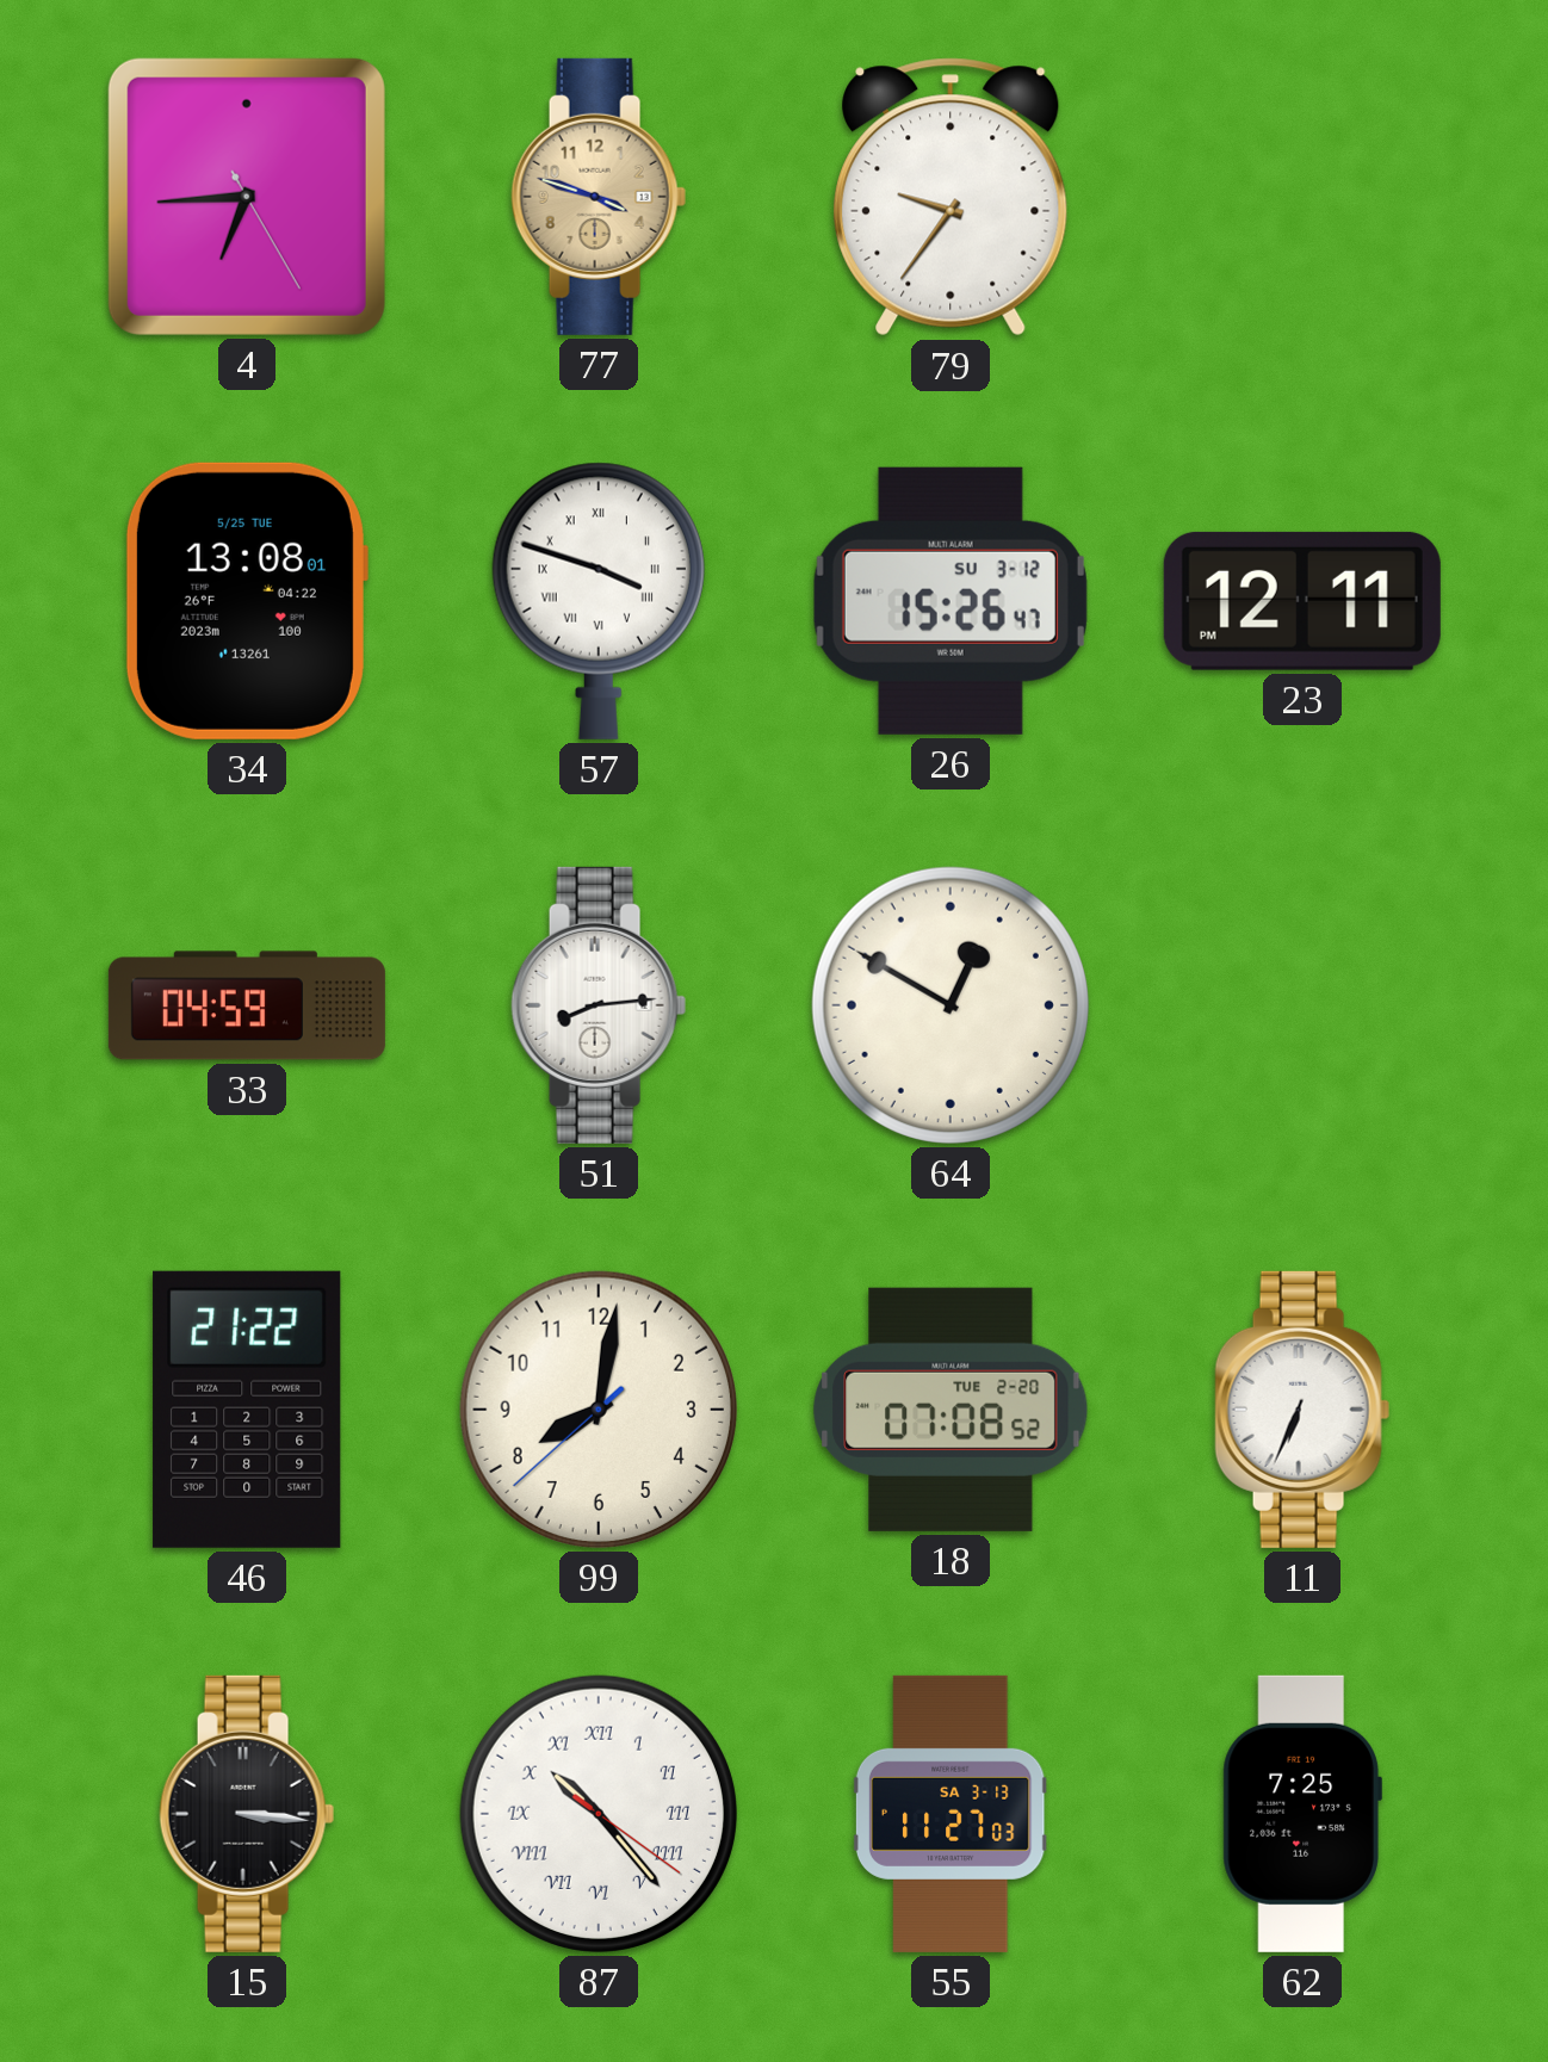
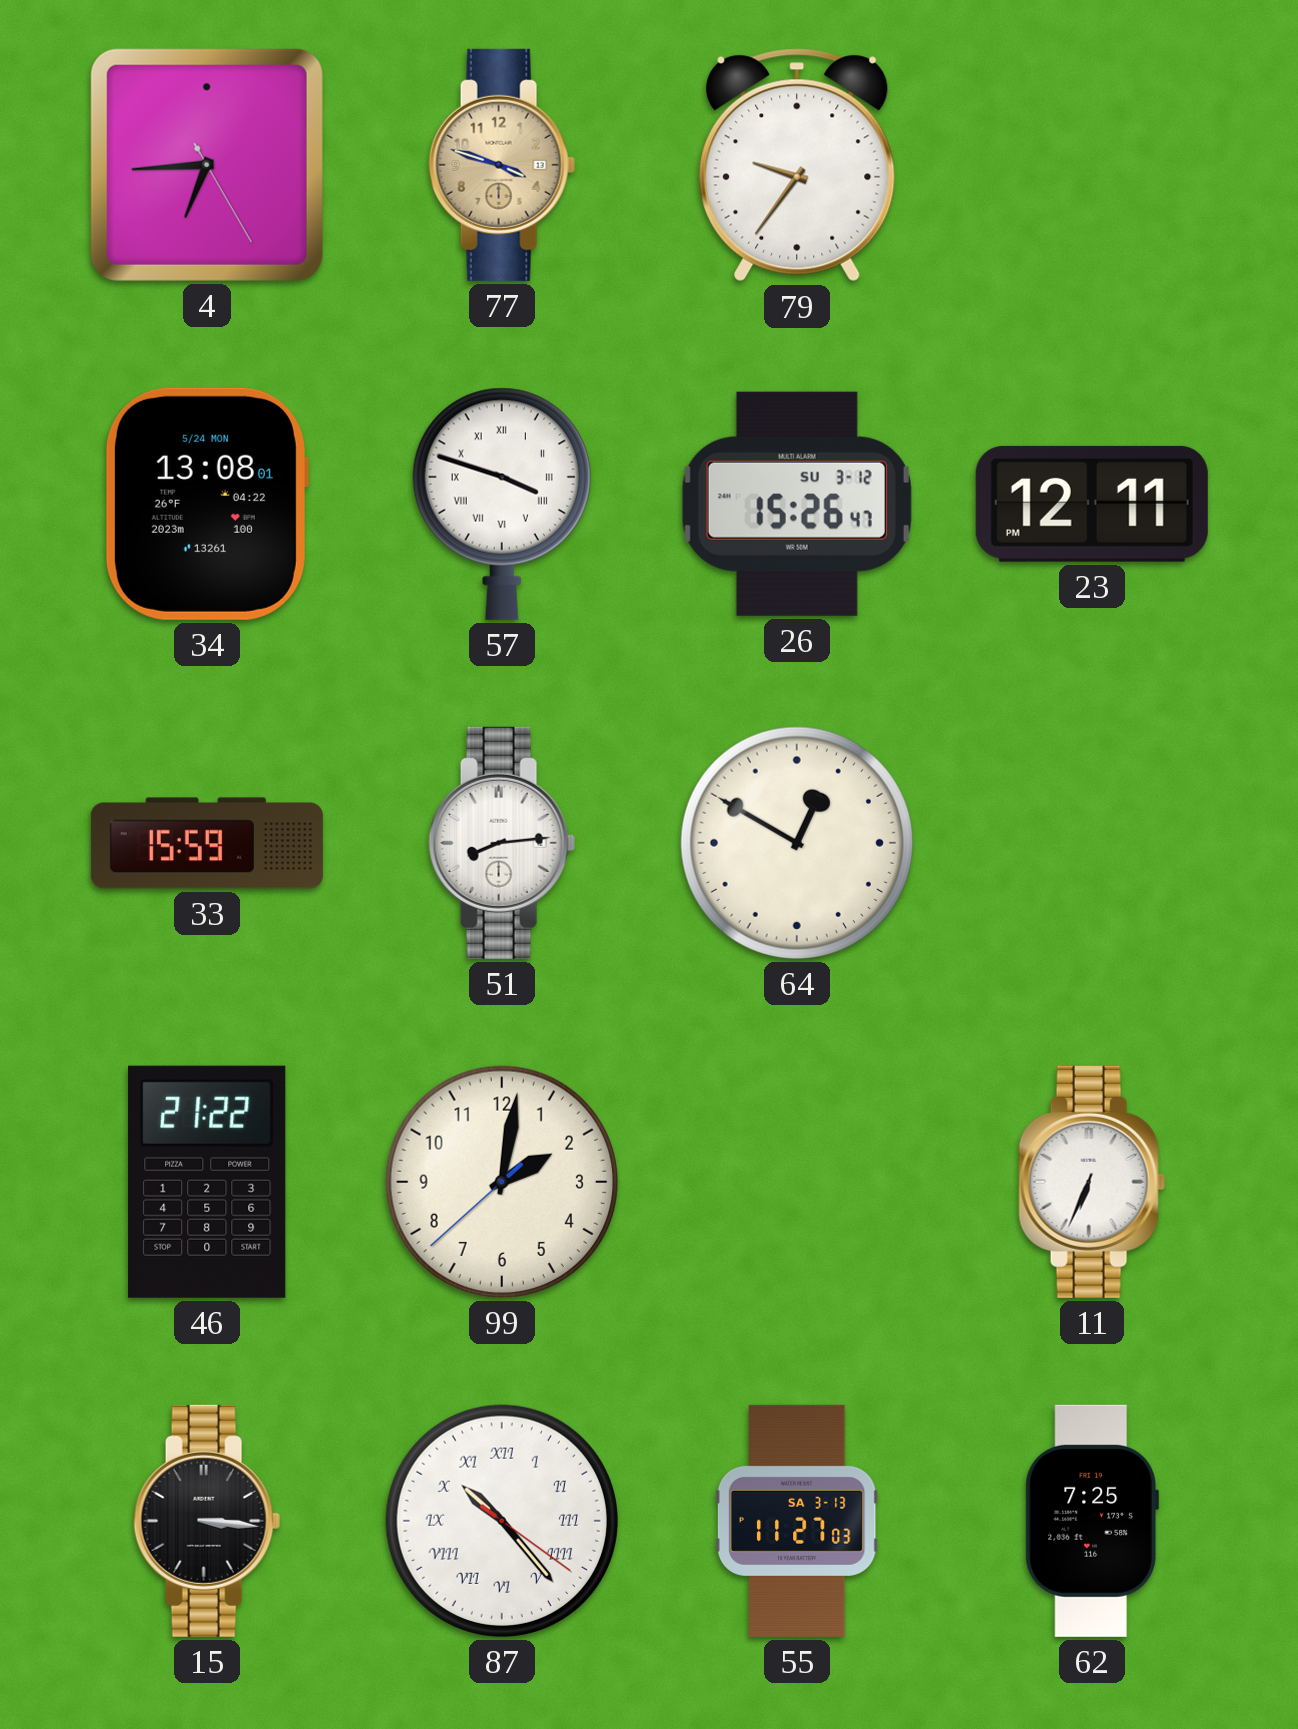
34 date: 5/25 TUE -> 5/24 MON
33: 04:59 -> 15:59
99: 8:01 -> 2:01
18: 07:08 -> none
